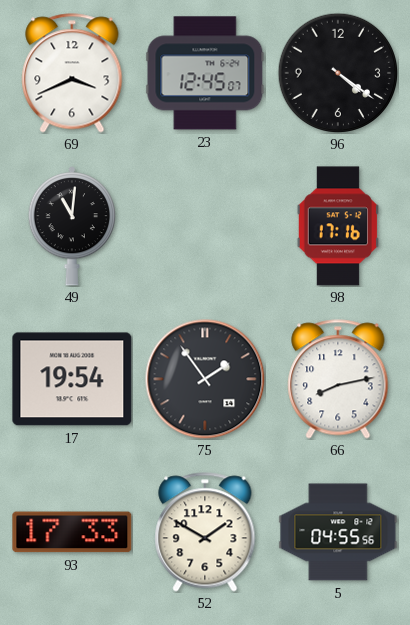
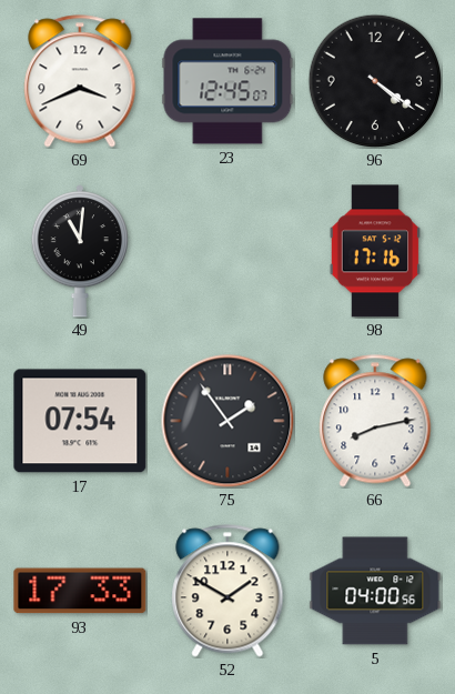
17: 19:54 -> 07:54
5: 04:55 -> 04:00
